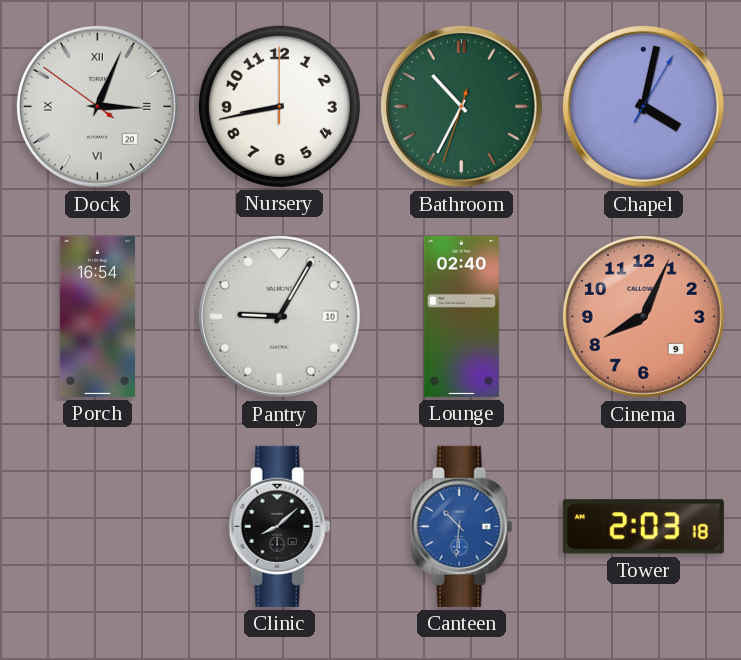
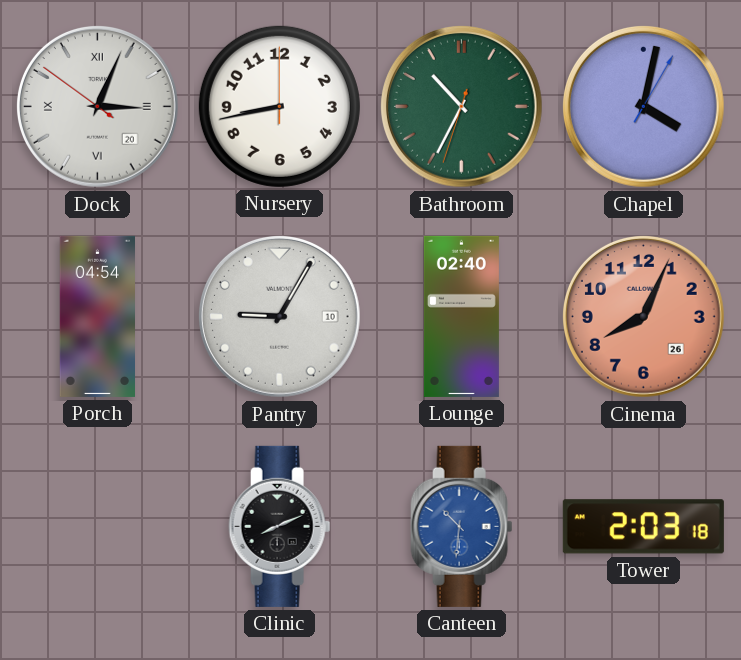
Porch: 16:54 -> 04:54
Cinema date: 9 -> 26
Clinic: 8:08 -> 8:11
